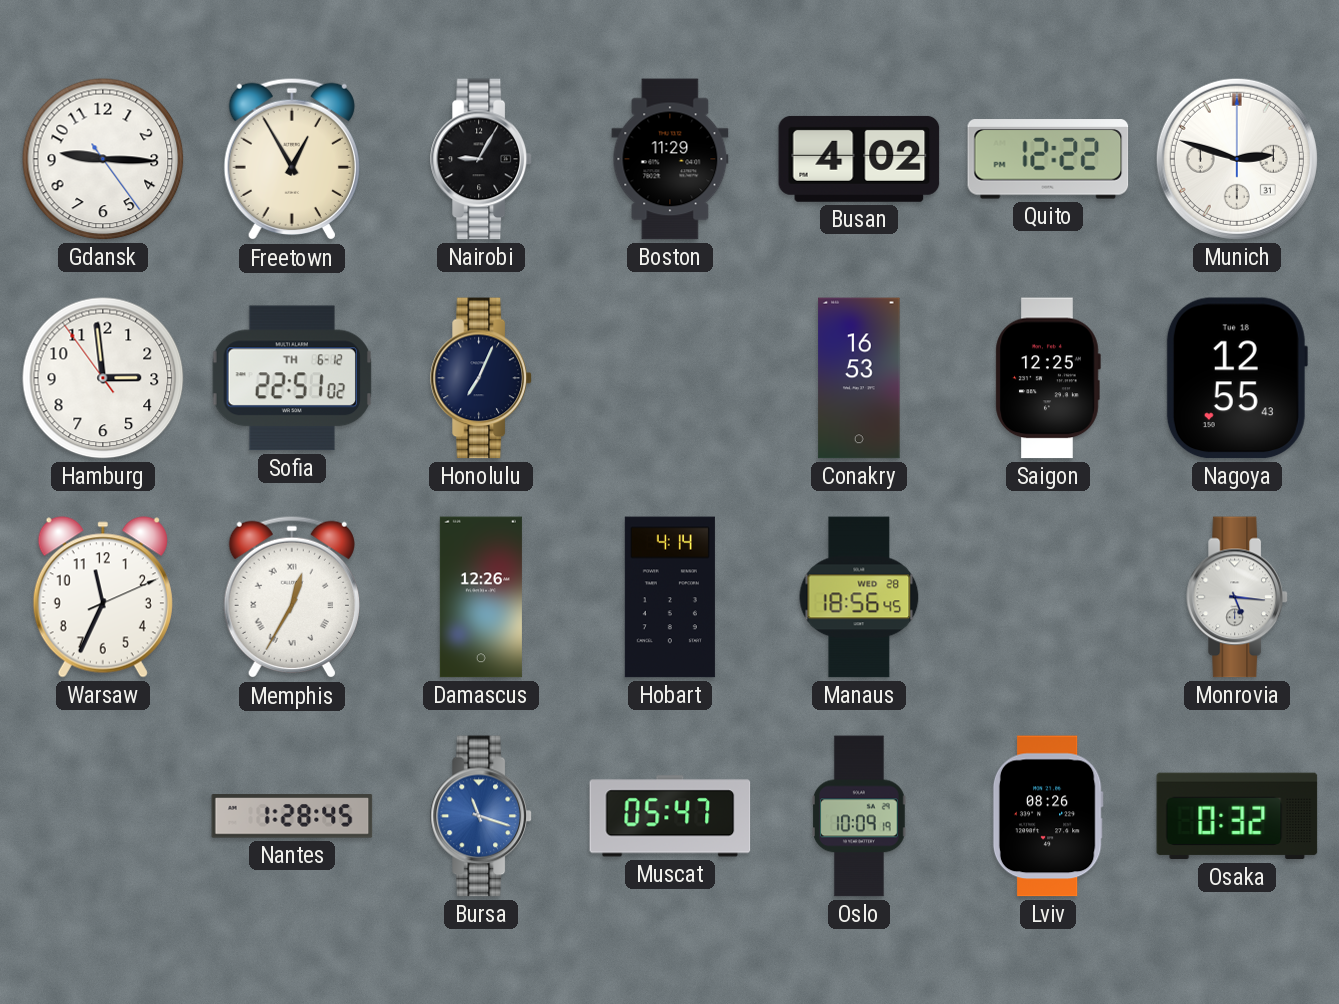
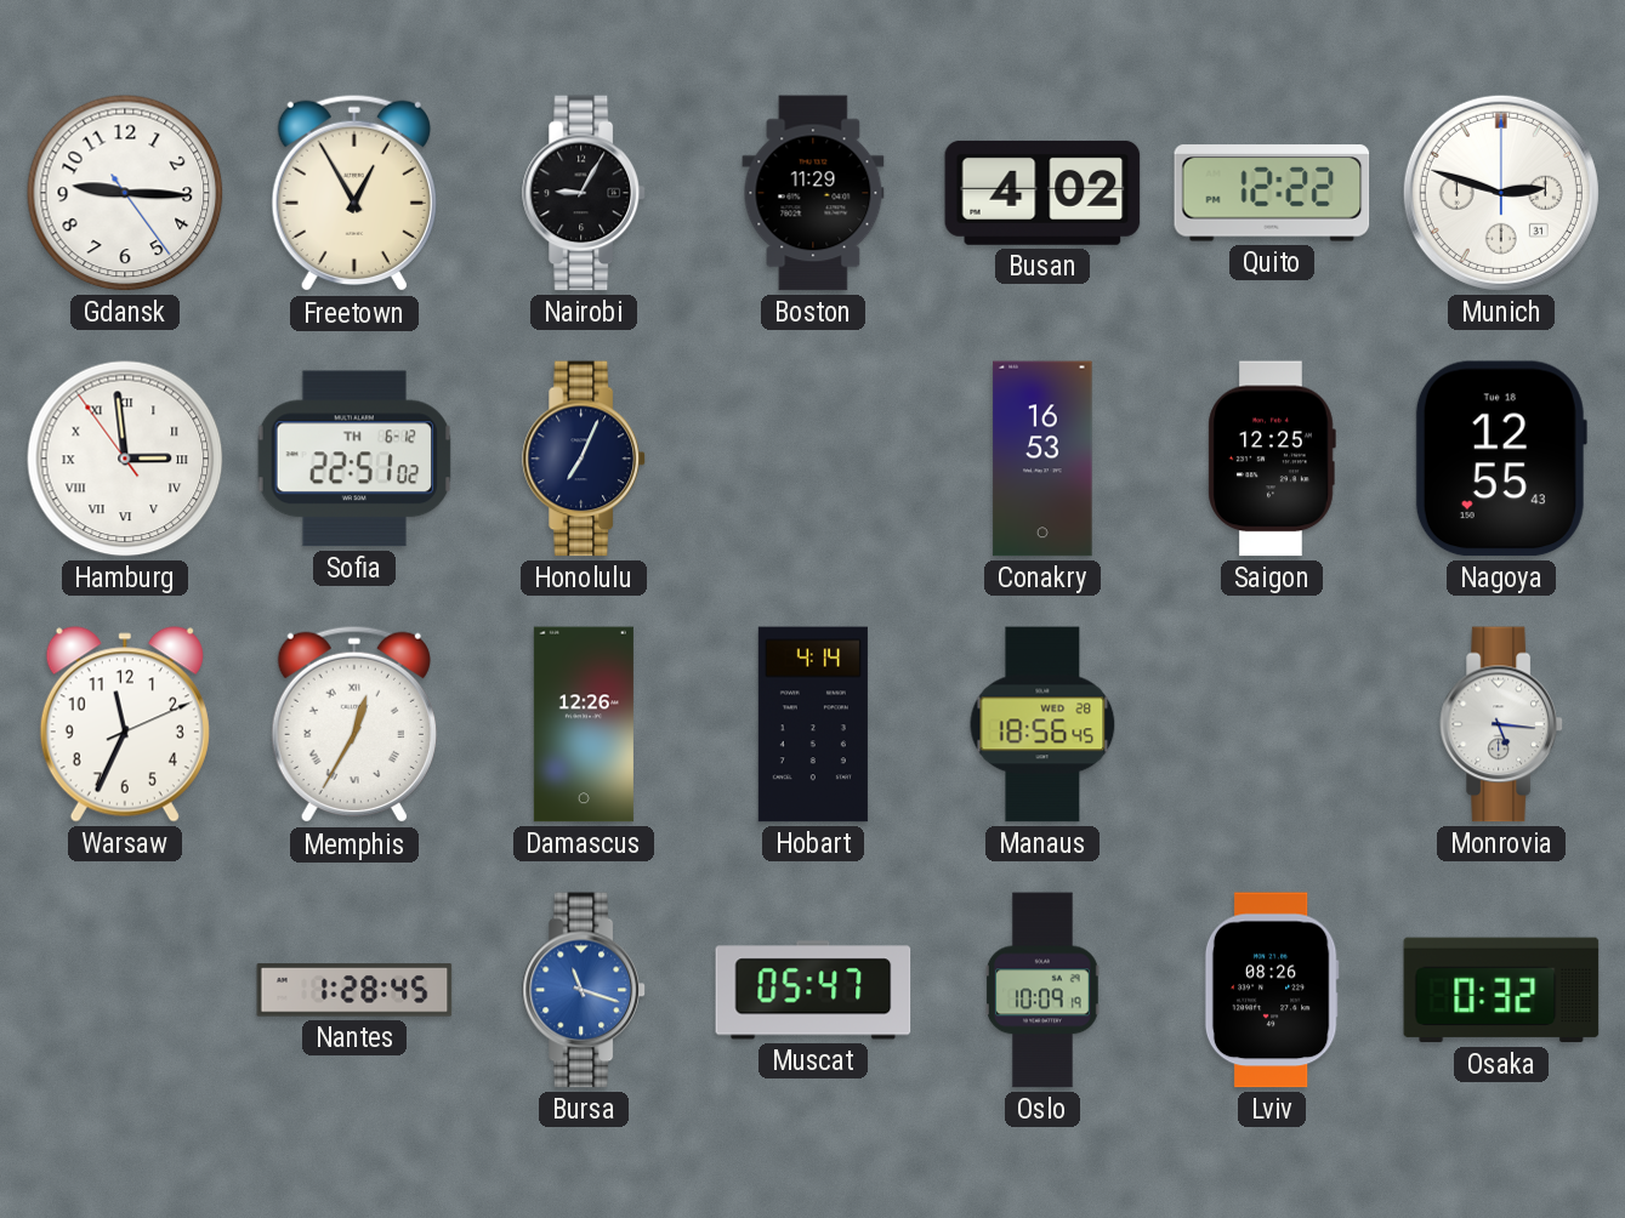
Hamburg numerals: Arabic -> Roman
